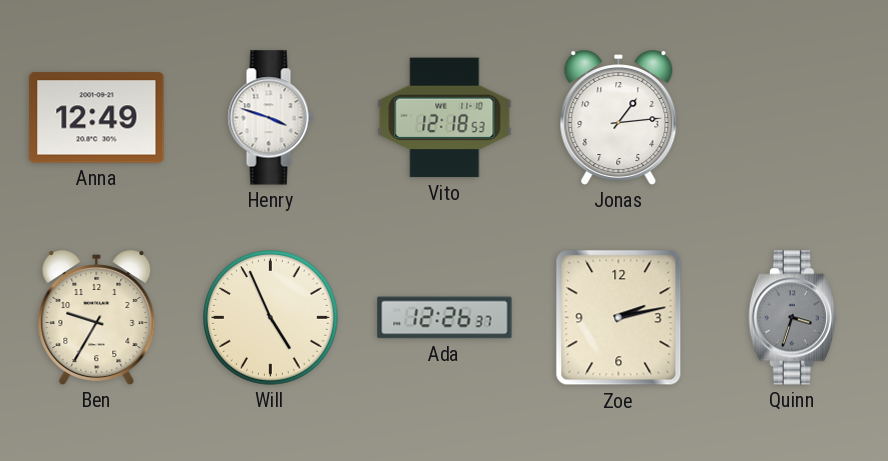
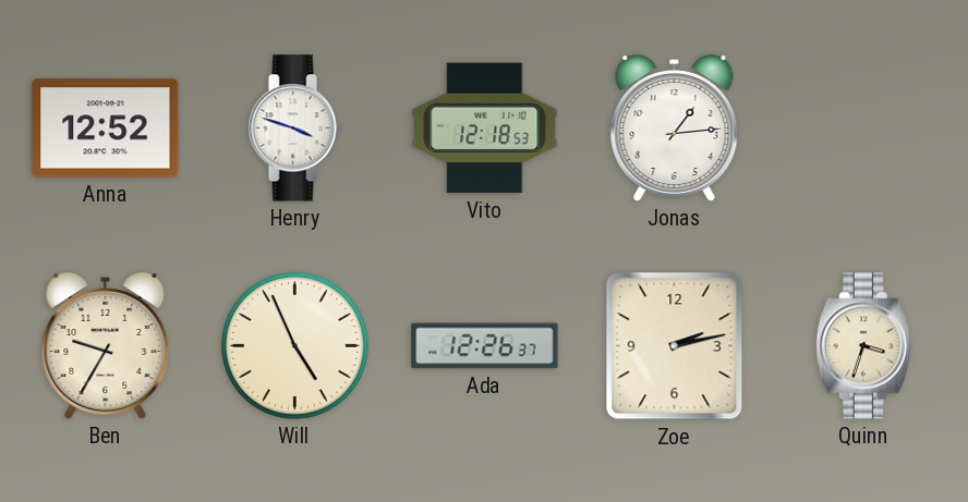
Anna: 12:49 -> 12:52
Quinn dial: grey -> cream
